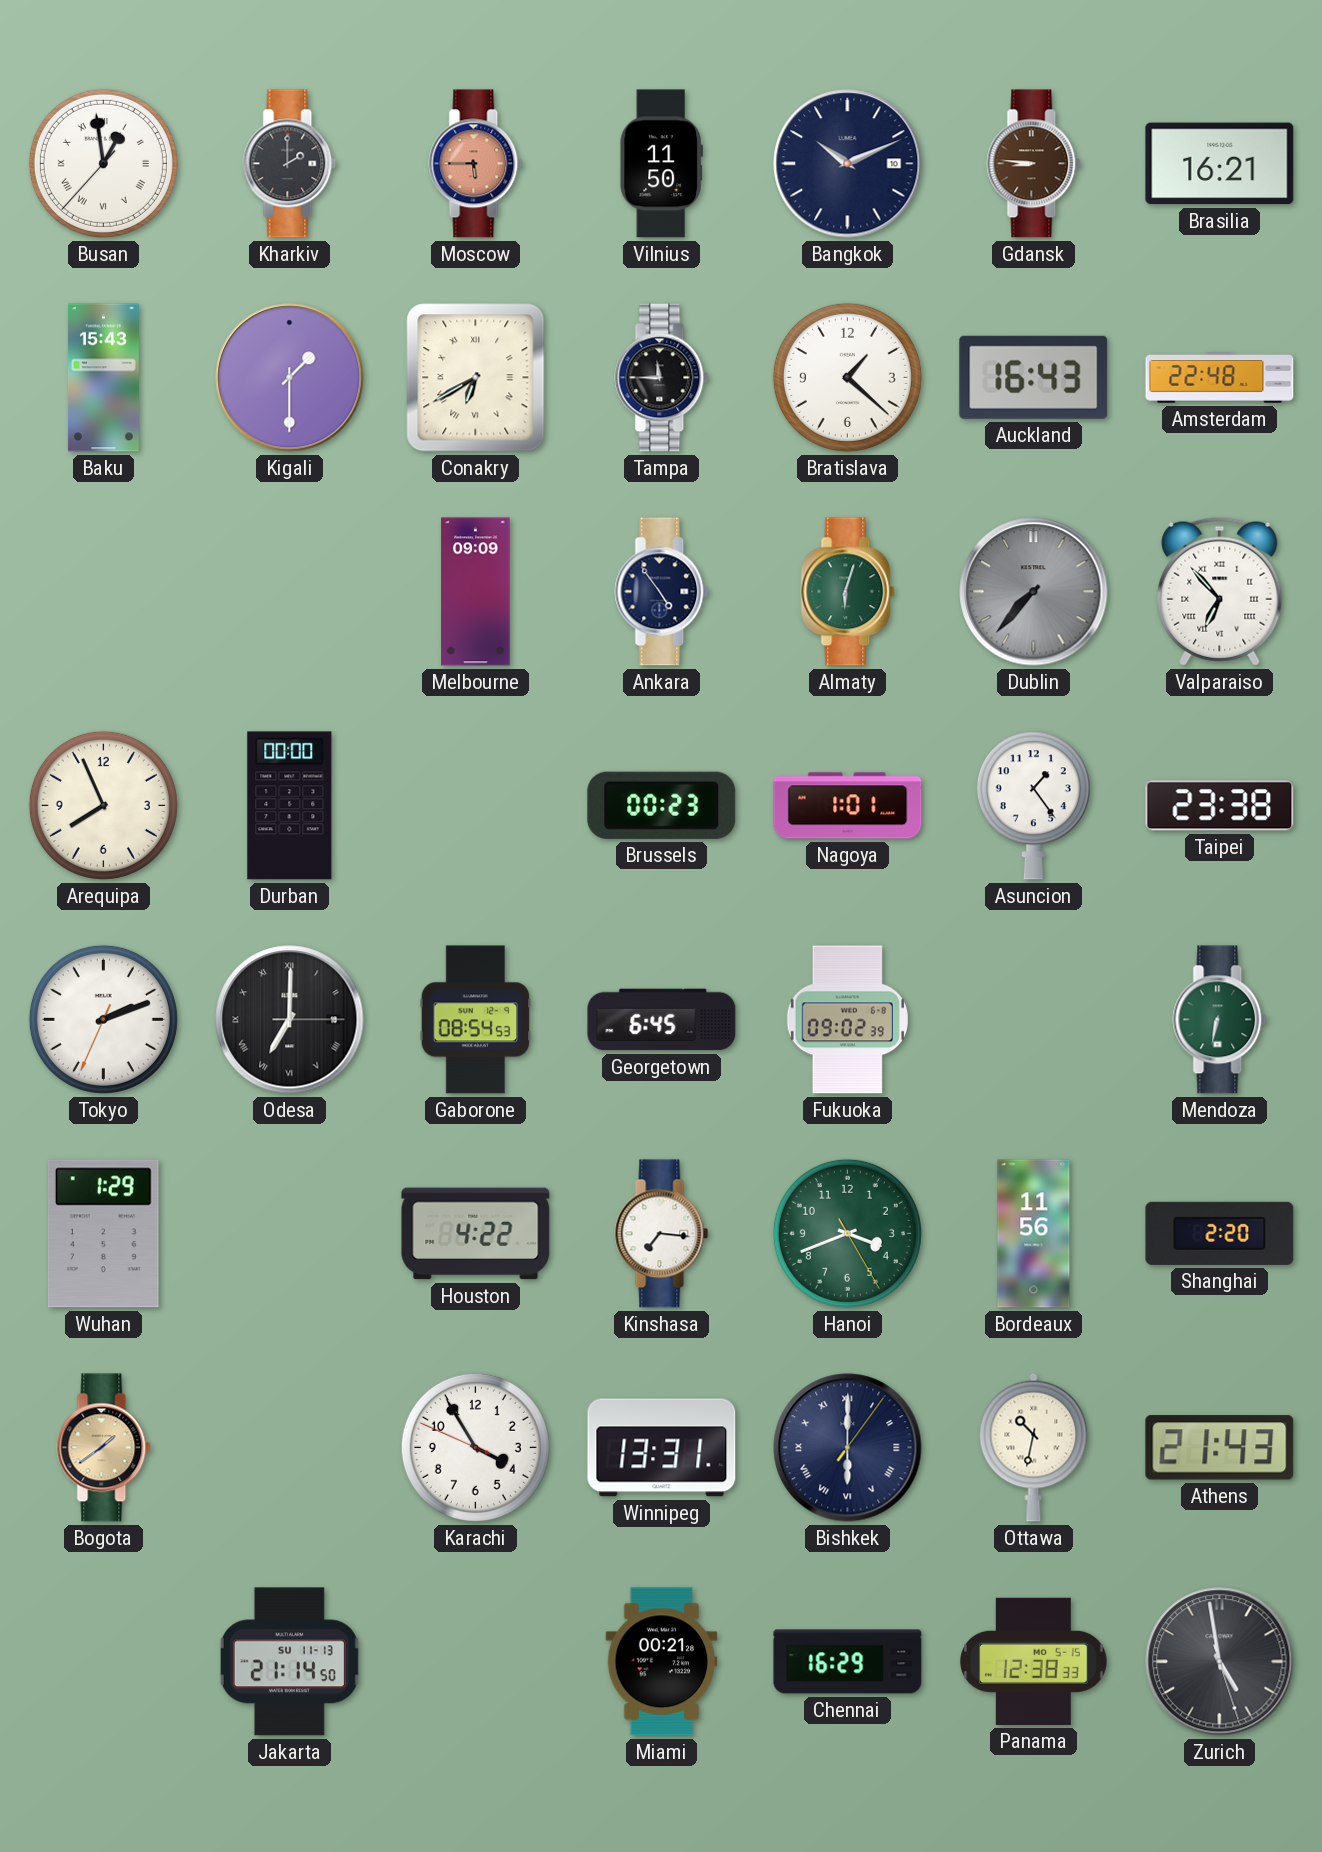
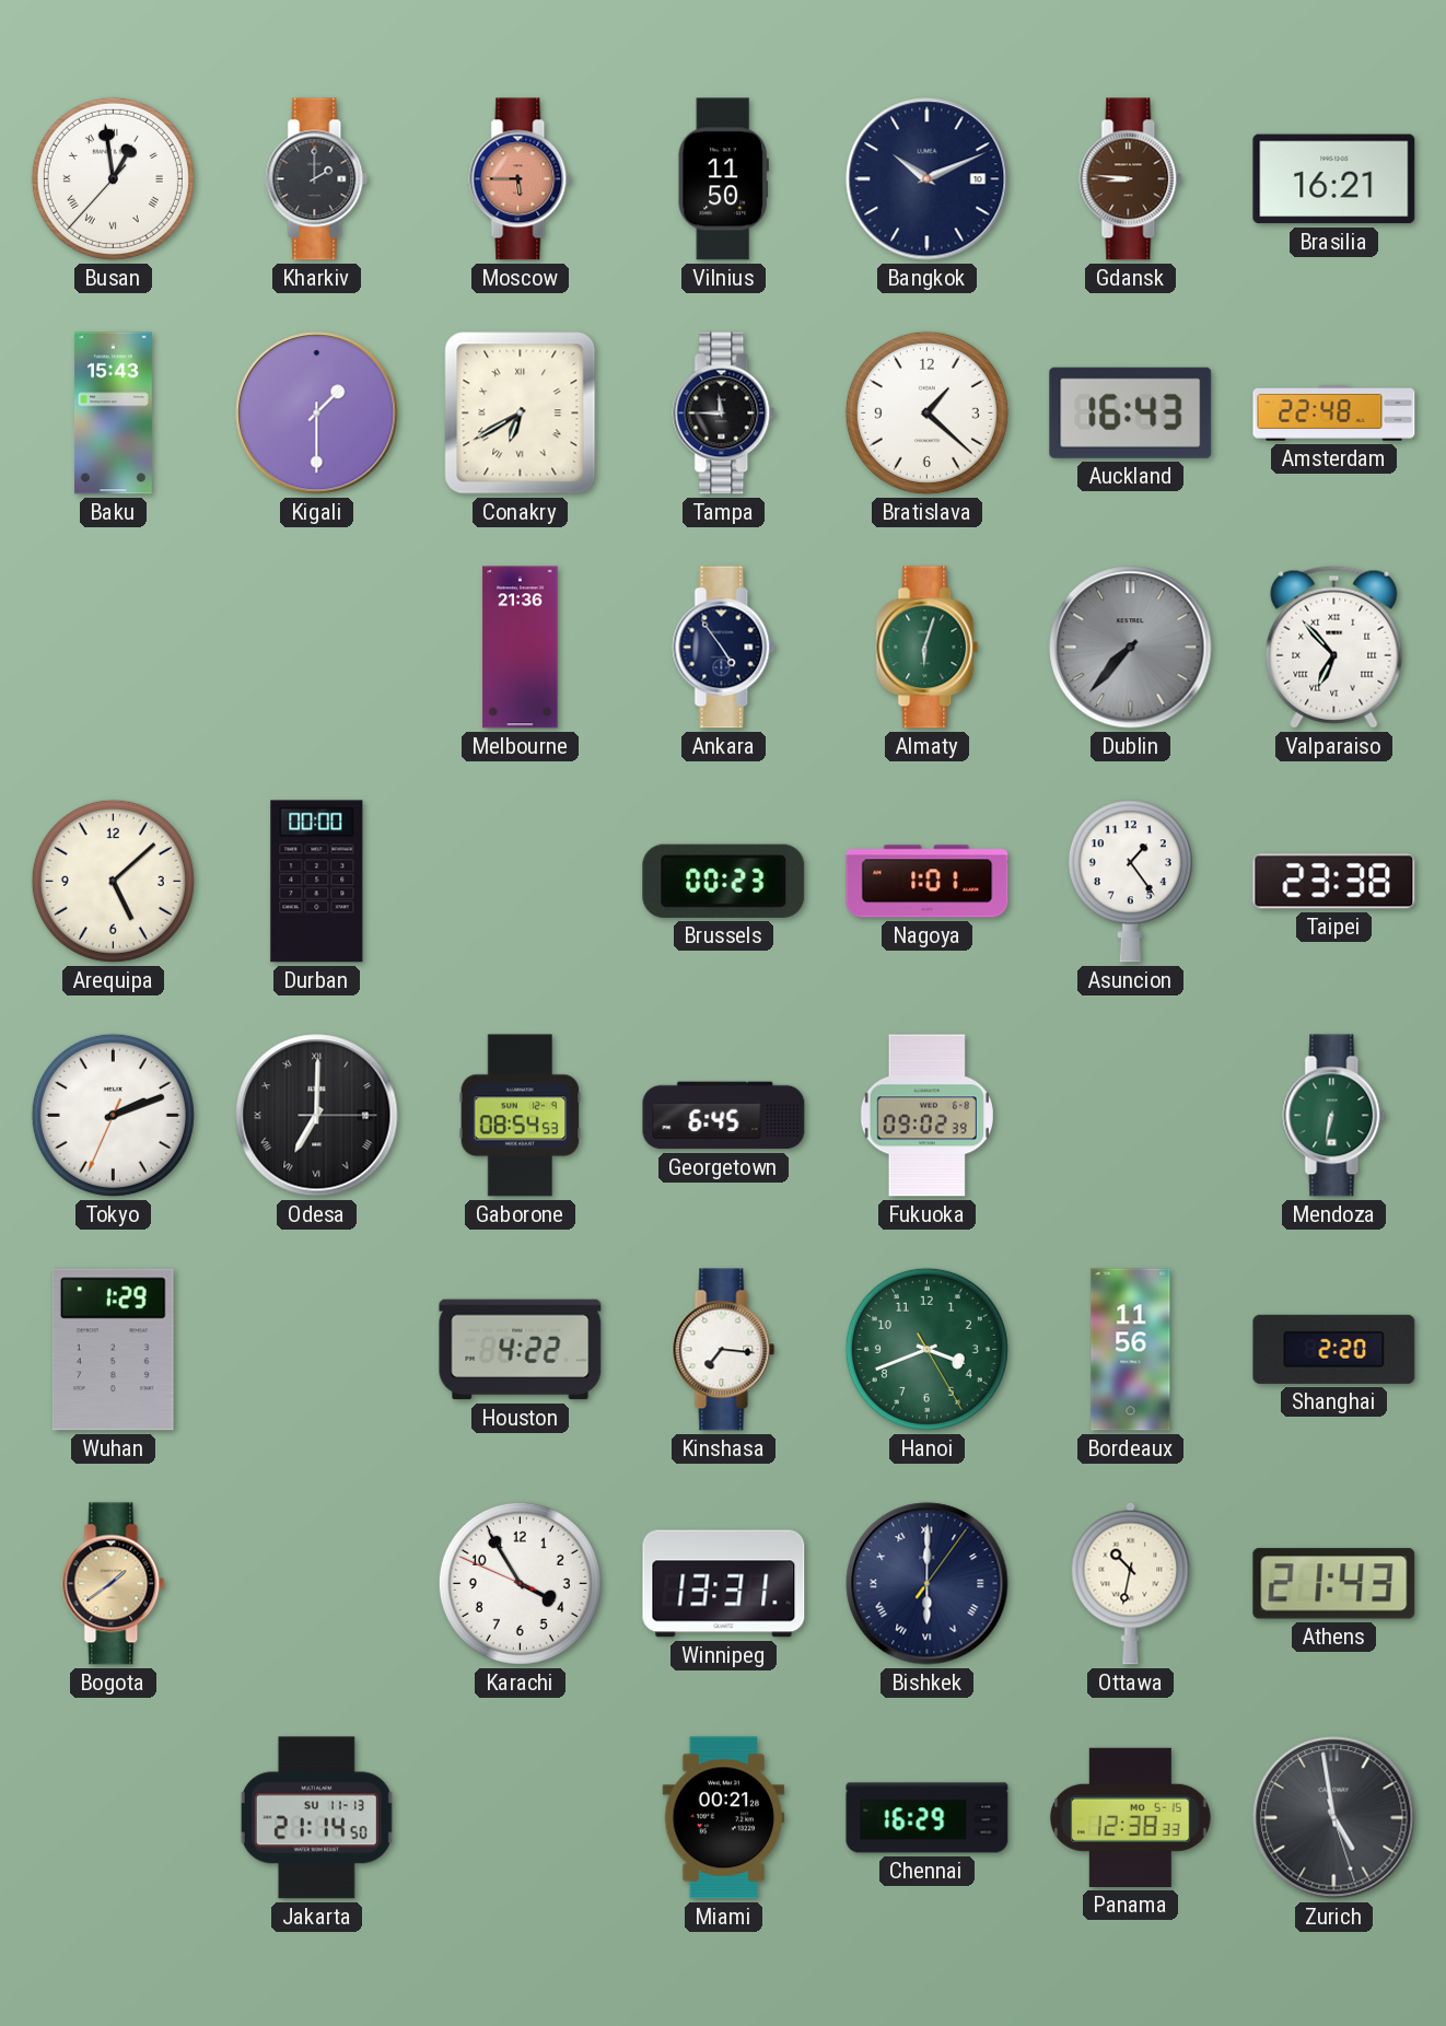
Melbourne: 09:09 -> 21:36
Arequipa: 7:56 -> 5:08
